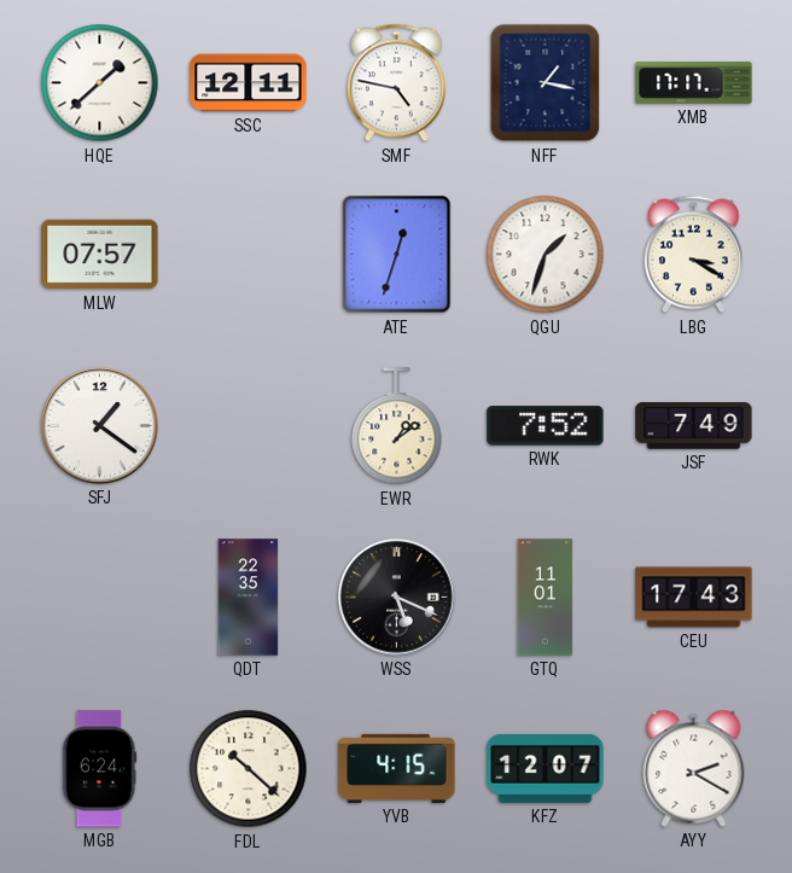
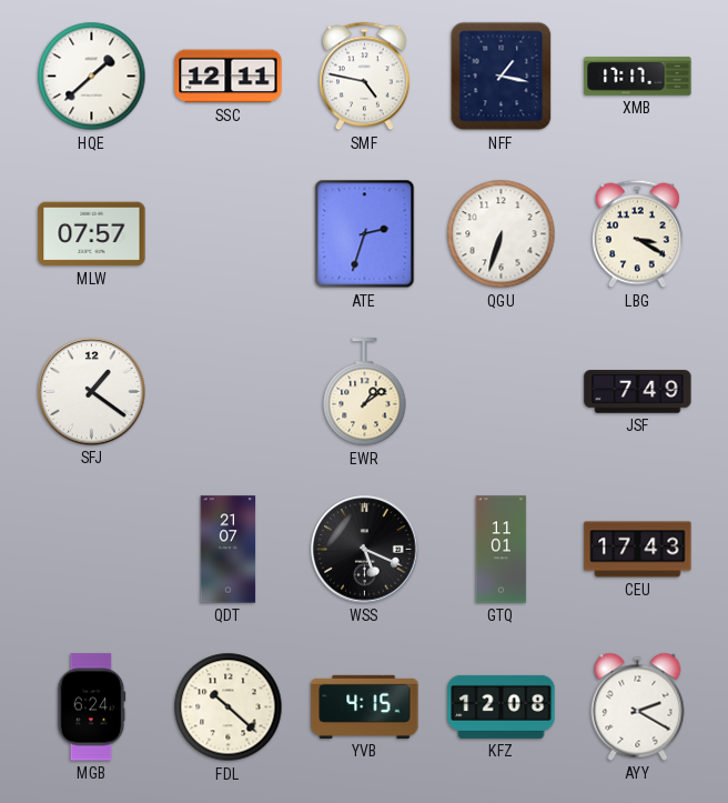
ATE: 12:33 -> 2:33
QGU: 1:33 -> 6:33
RWK: 7:52 -> none
QDT: 22:35 -> 21:07
KFZ: 12:07 -> 12:08
